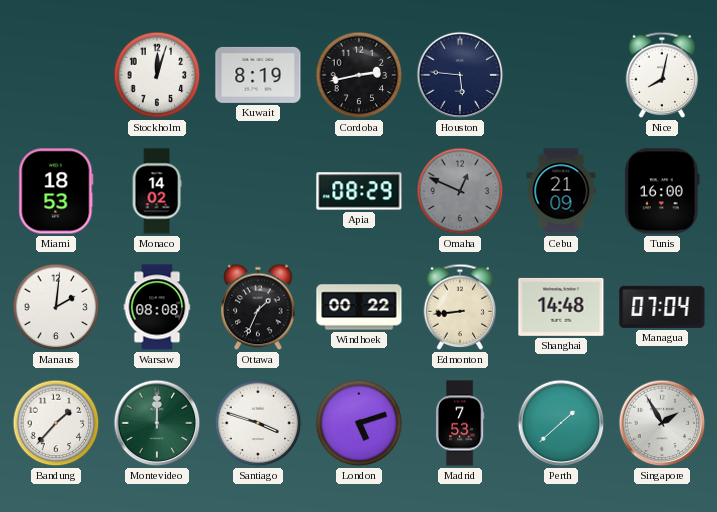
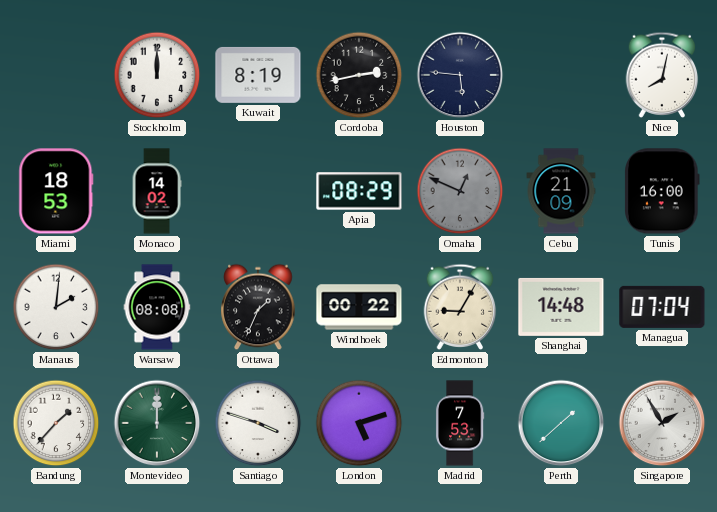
Stockholm: 12:03 -> 12:00
Edmonton: 8:44 -> 9:05
